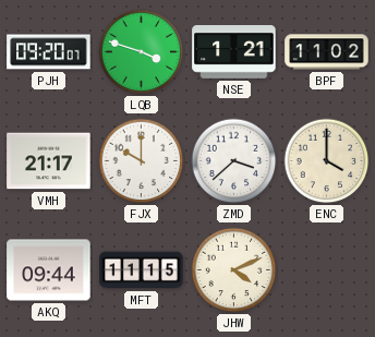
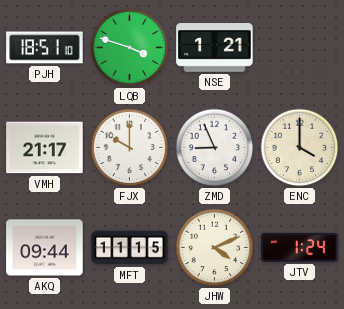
PJH: 09:20 -> 18:51
BPF: 11:02 -> none
ZMD: 3:38 -> 8:56
JTV: none -> 1:24
